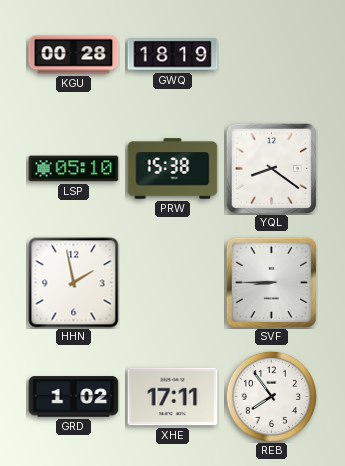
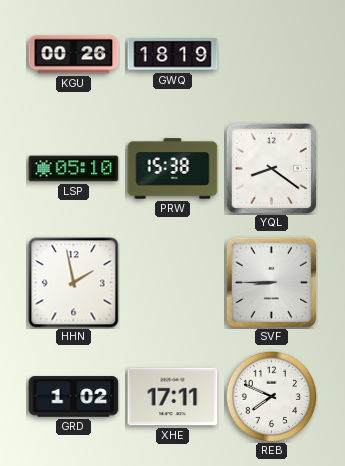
KGU: 00:28 -> 00:26
REB: 7:54 -> 7:49
